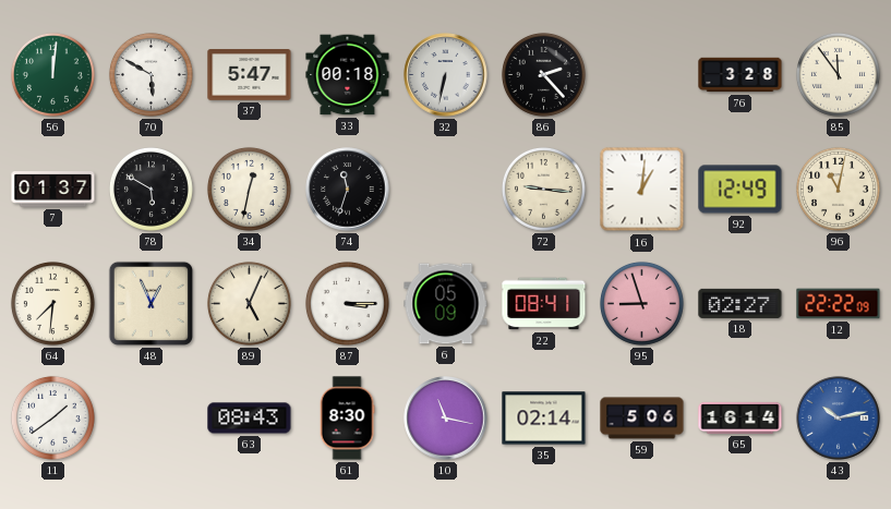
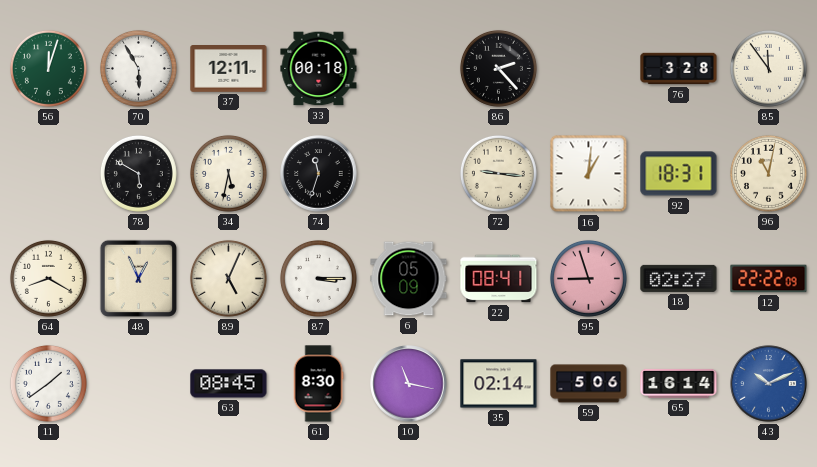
56: 12:01 -> 12:03
70: 5:50 -> 5:55
37: 5:47 -> 12:11
32: 6:32 -> none
7: 01:37 -> none
34: 12:32 -> 5:32
92: 12:49 -> 18:31
64: 7:31 -> 8:20
63: 08:43 -> 08:45
43: 10:13 -> 10:11
